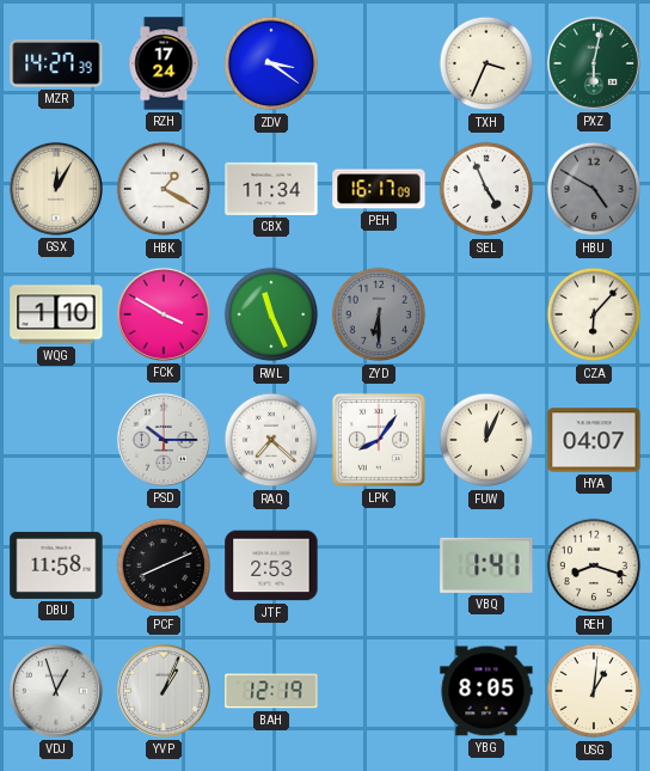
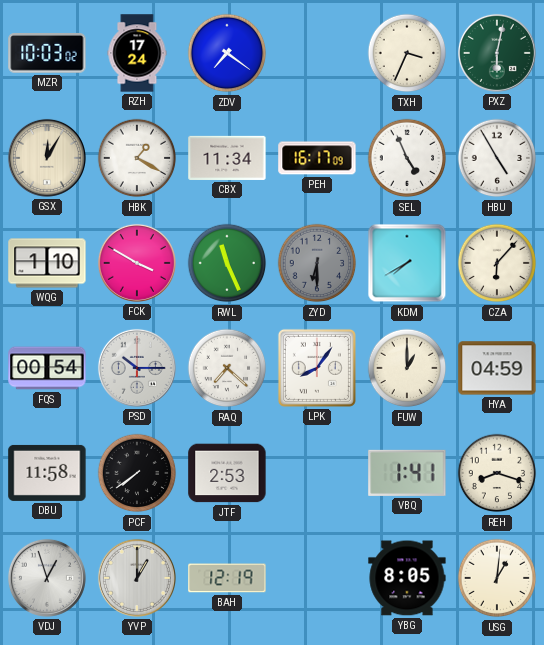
MZR: 14:27 -> 10:03
ZDV: 3:21 -> 7:21
HBU: 4:50 -> 4:55
HBU dial: grey -> white
KDM: none -> 7:40
FQS: none -> 00:54
FUW: 12:04 -> 1:00
HYA: 04:07 -> 04:59
PCF: 8:11 -> 7:39
YVP: 1:04 -> 1:00
